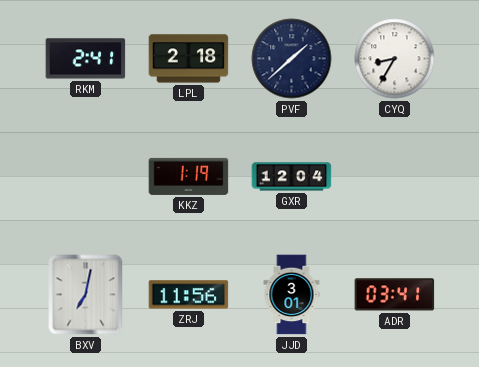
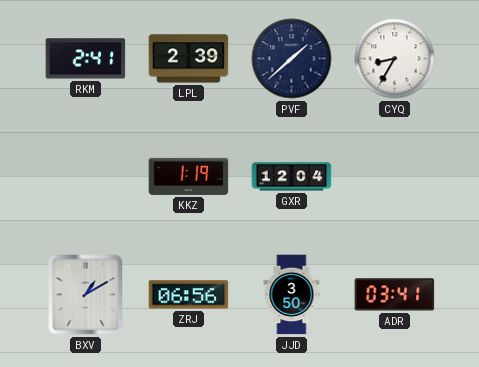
LPL: 2:18 -> 2:39
BXV: 7:02 -> 1:10
ZRJ: 11:56 -> 06:56
JJD: 3:01 -> 3:50
